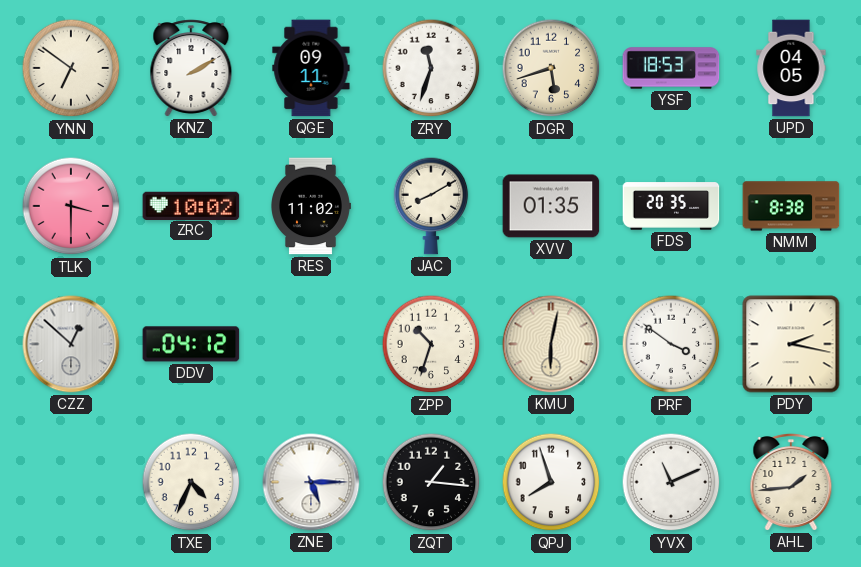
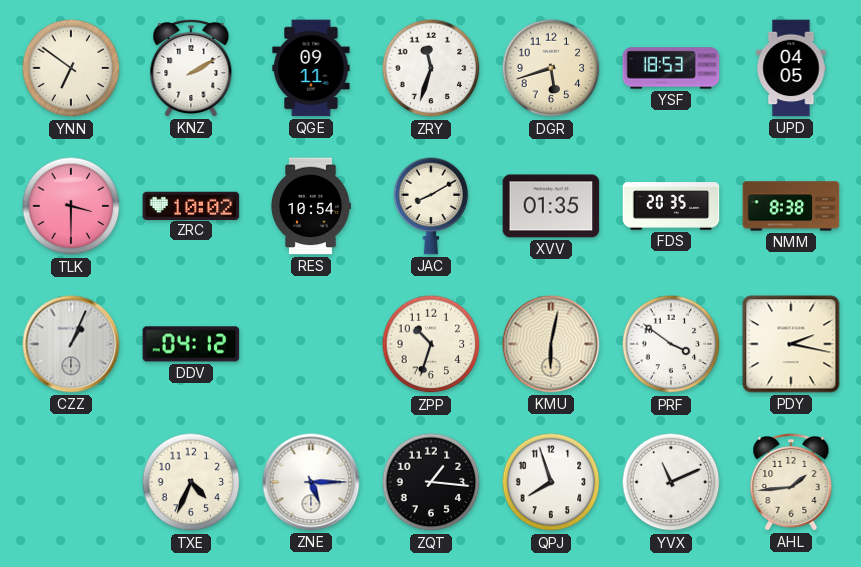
RES: 11:02 -> 10:54
CZZ: 12:52 -> 1:04
